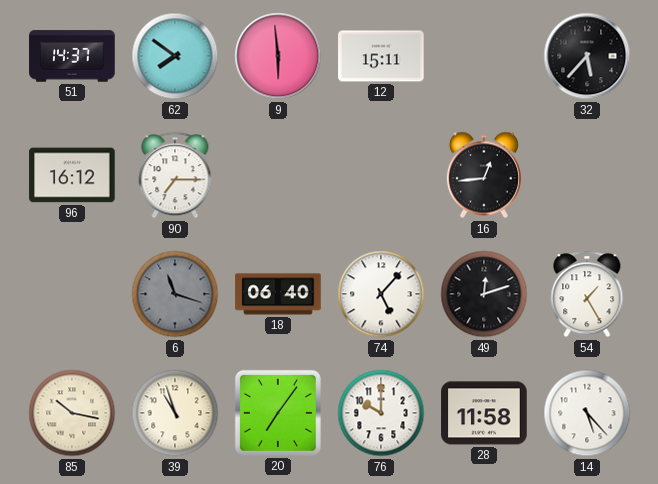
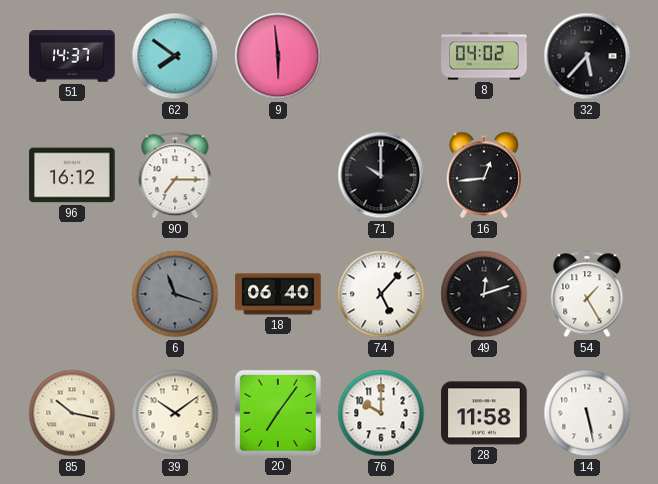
12: 15:11 -> none
8: none -> 04:02
71: none -> 10:00
39: 10:57 -> 10:09
14: 5:23 -> 5:28
